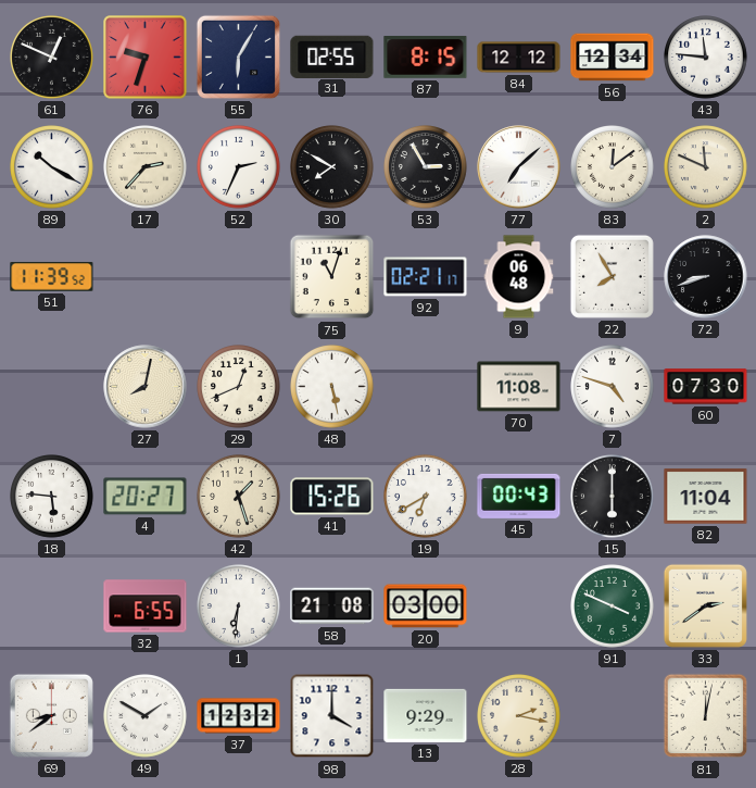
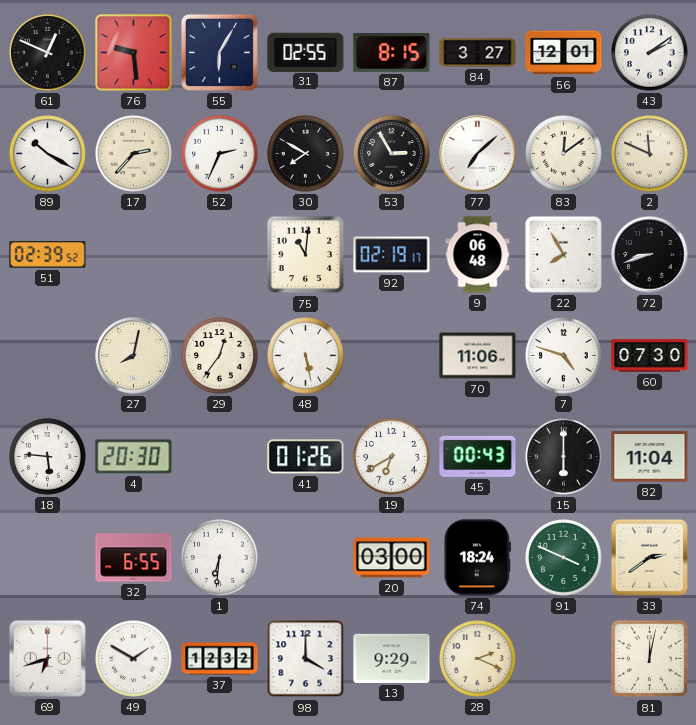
76: 9:33 -> 9:29
84: 12:12 -> 3:27
56: 12:34 -> 12:01
43: 11:46 -> 2:09
51: 11:39 -> 02:39
75: 11:03 -> 11:01
92: 02:21 -> 02:19
29: 12:41 -> 12:36
70: 11:08 -> 11:06
4: 20:27 -> 20:30
42: 1:27 -> none
41: 15:26 -> 01:26
58: 21:08 -> none
74: none -> 18:24
69: 8:39 -> 6:42
28: 2:17 -> 2:19
